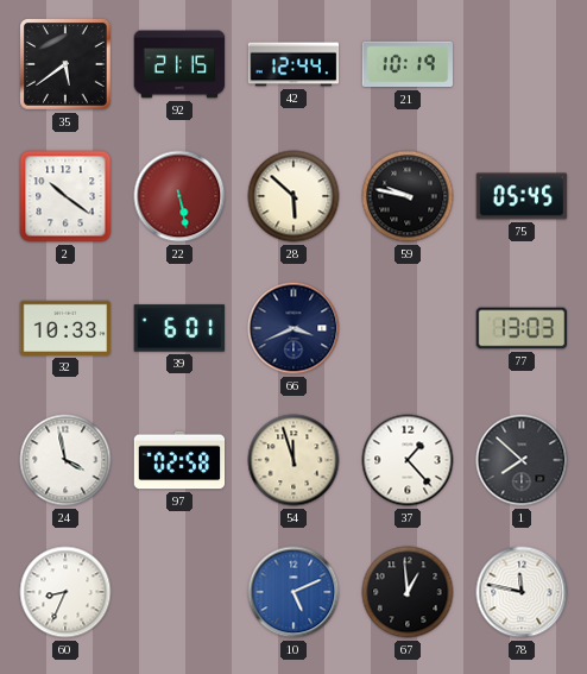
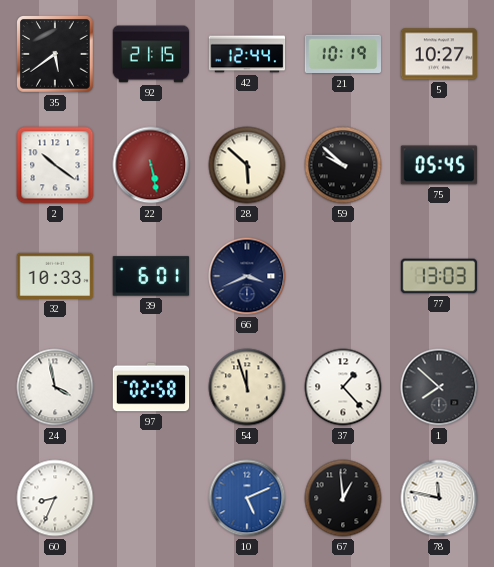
5: none -> 10:27
59: 9:47 -> 9:52
